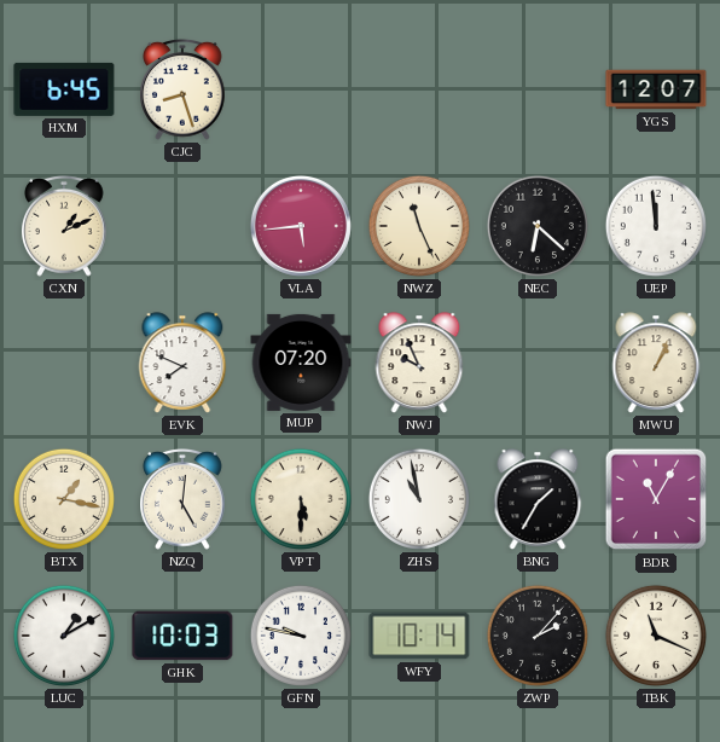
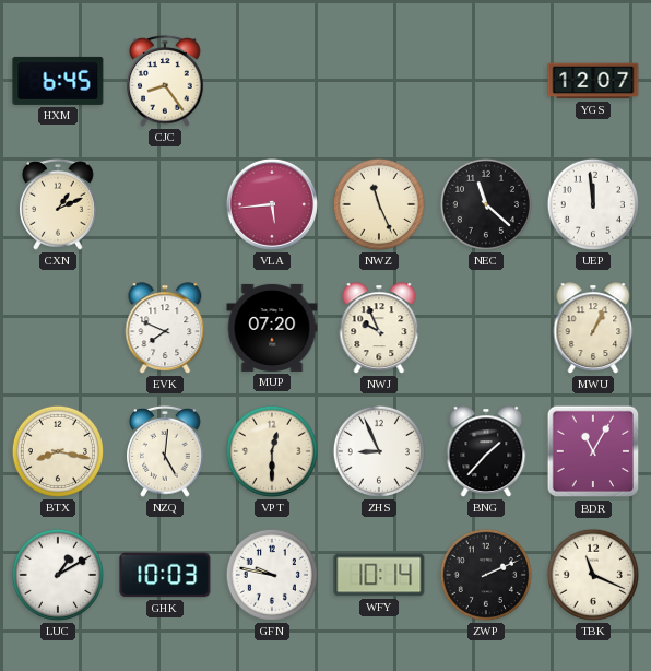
CJC: 8:27 -> 8:24
NEC: 6:22 -> 11:22
BTX: 1:17 -> 8:17
VPT: 5:30 -> 12:30
ZHS: 10:58 -> 8:56
BNG: 1:35 -> 1:37
ZWP: 2:07 -> 2:11
